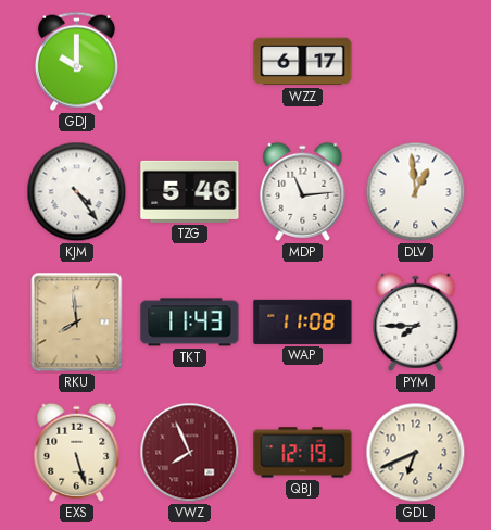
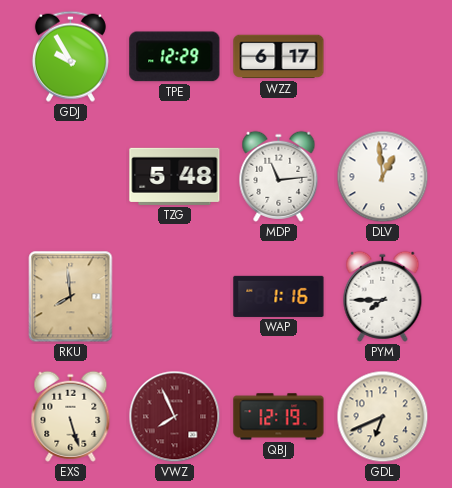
GDJ: 10:00 -> 9:55
TPE: none -> 12:29
KJM: 4:24 -> none
TZG: 5:46 -> 5:48
TKT: 11:43 -> none
WAP: 11:08 -> 1:16
